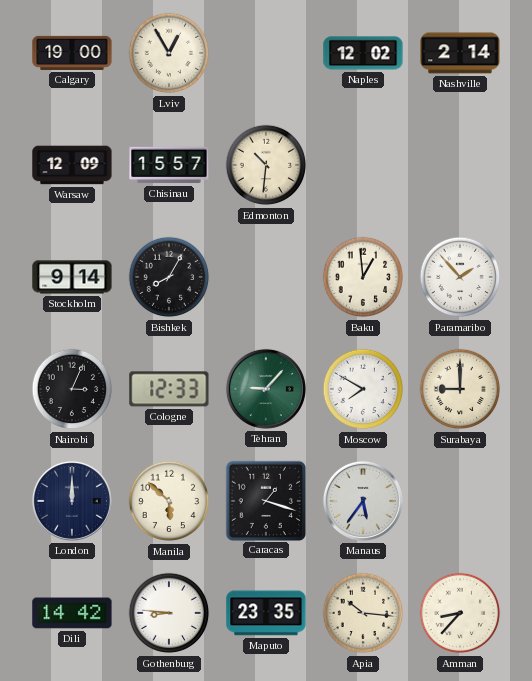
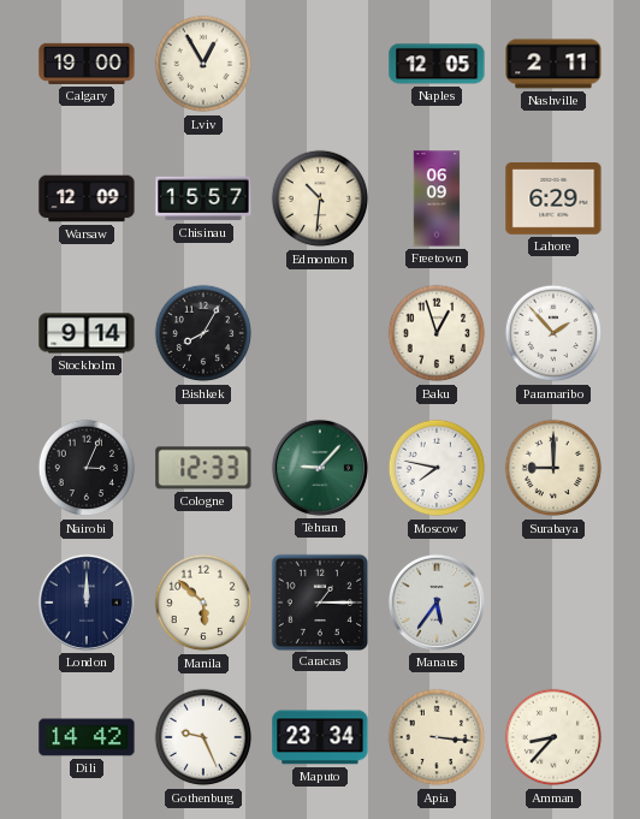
Naples: 12:02 -> 12:05
Nashville: 2:14 -> 2:11
Freetown: none -> 06:09
Lahore: none -> 6:29
Baku: 12:59 -> 12:57
Moscow: 7:50 -> 7:47
Caracas: 1:18 -> 1:15
Gothenburg: 8:46 -> 9:26
Maputo: 23:35 -> 23:34
Apia: 10:16 -> 3:16
